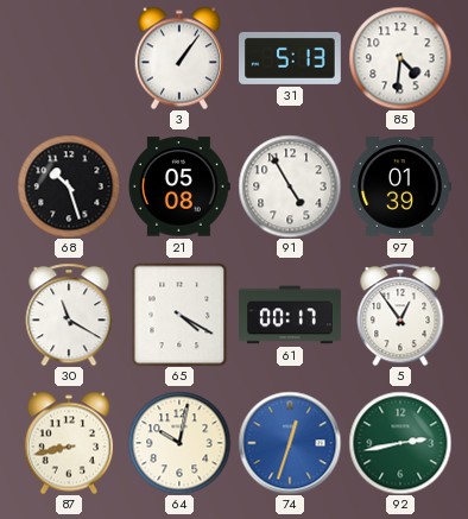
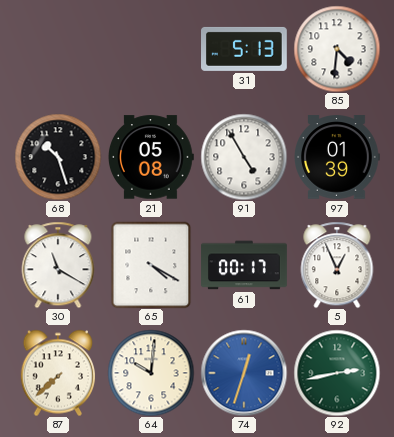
3: 1:06 -> none
5: 12:54 -> 12:56
87: 8:43 -> 7:38
64: 10:02 -> 10:01
